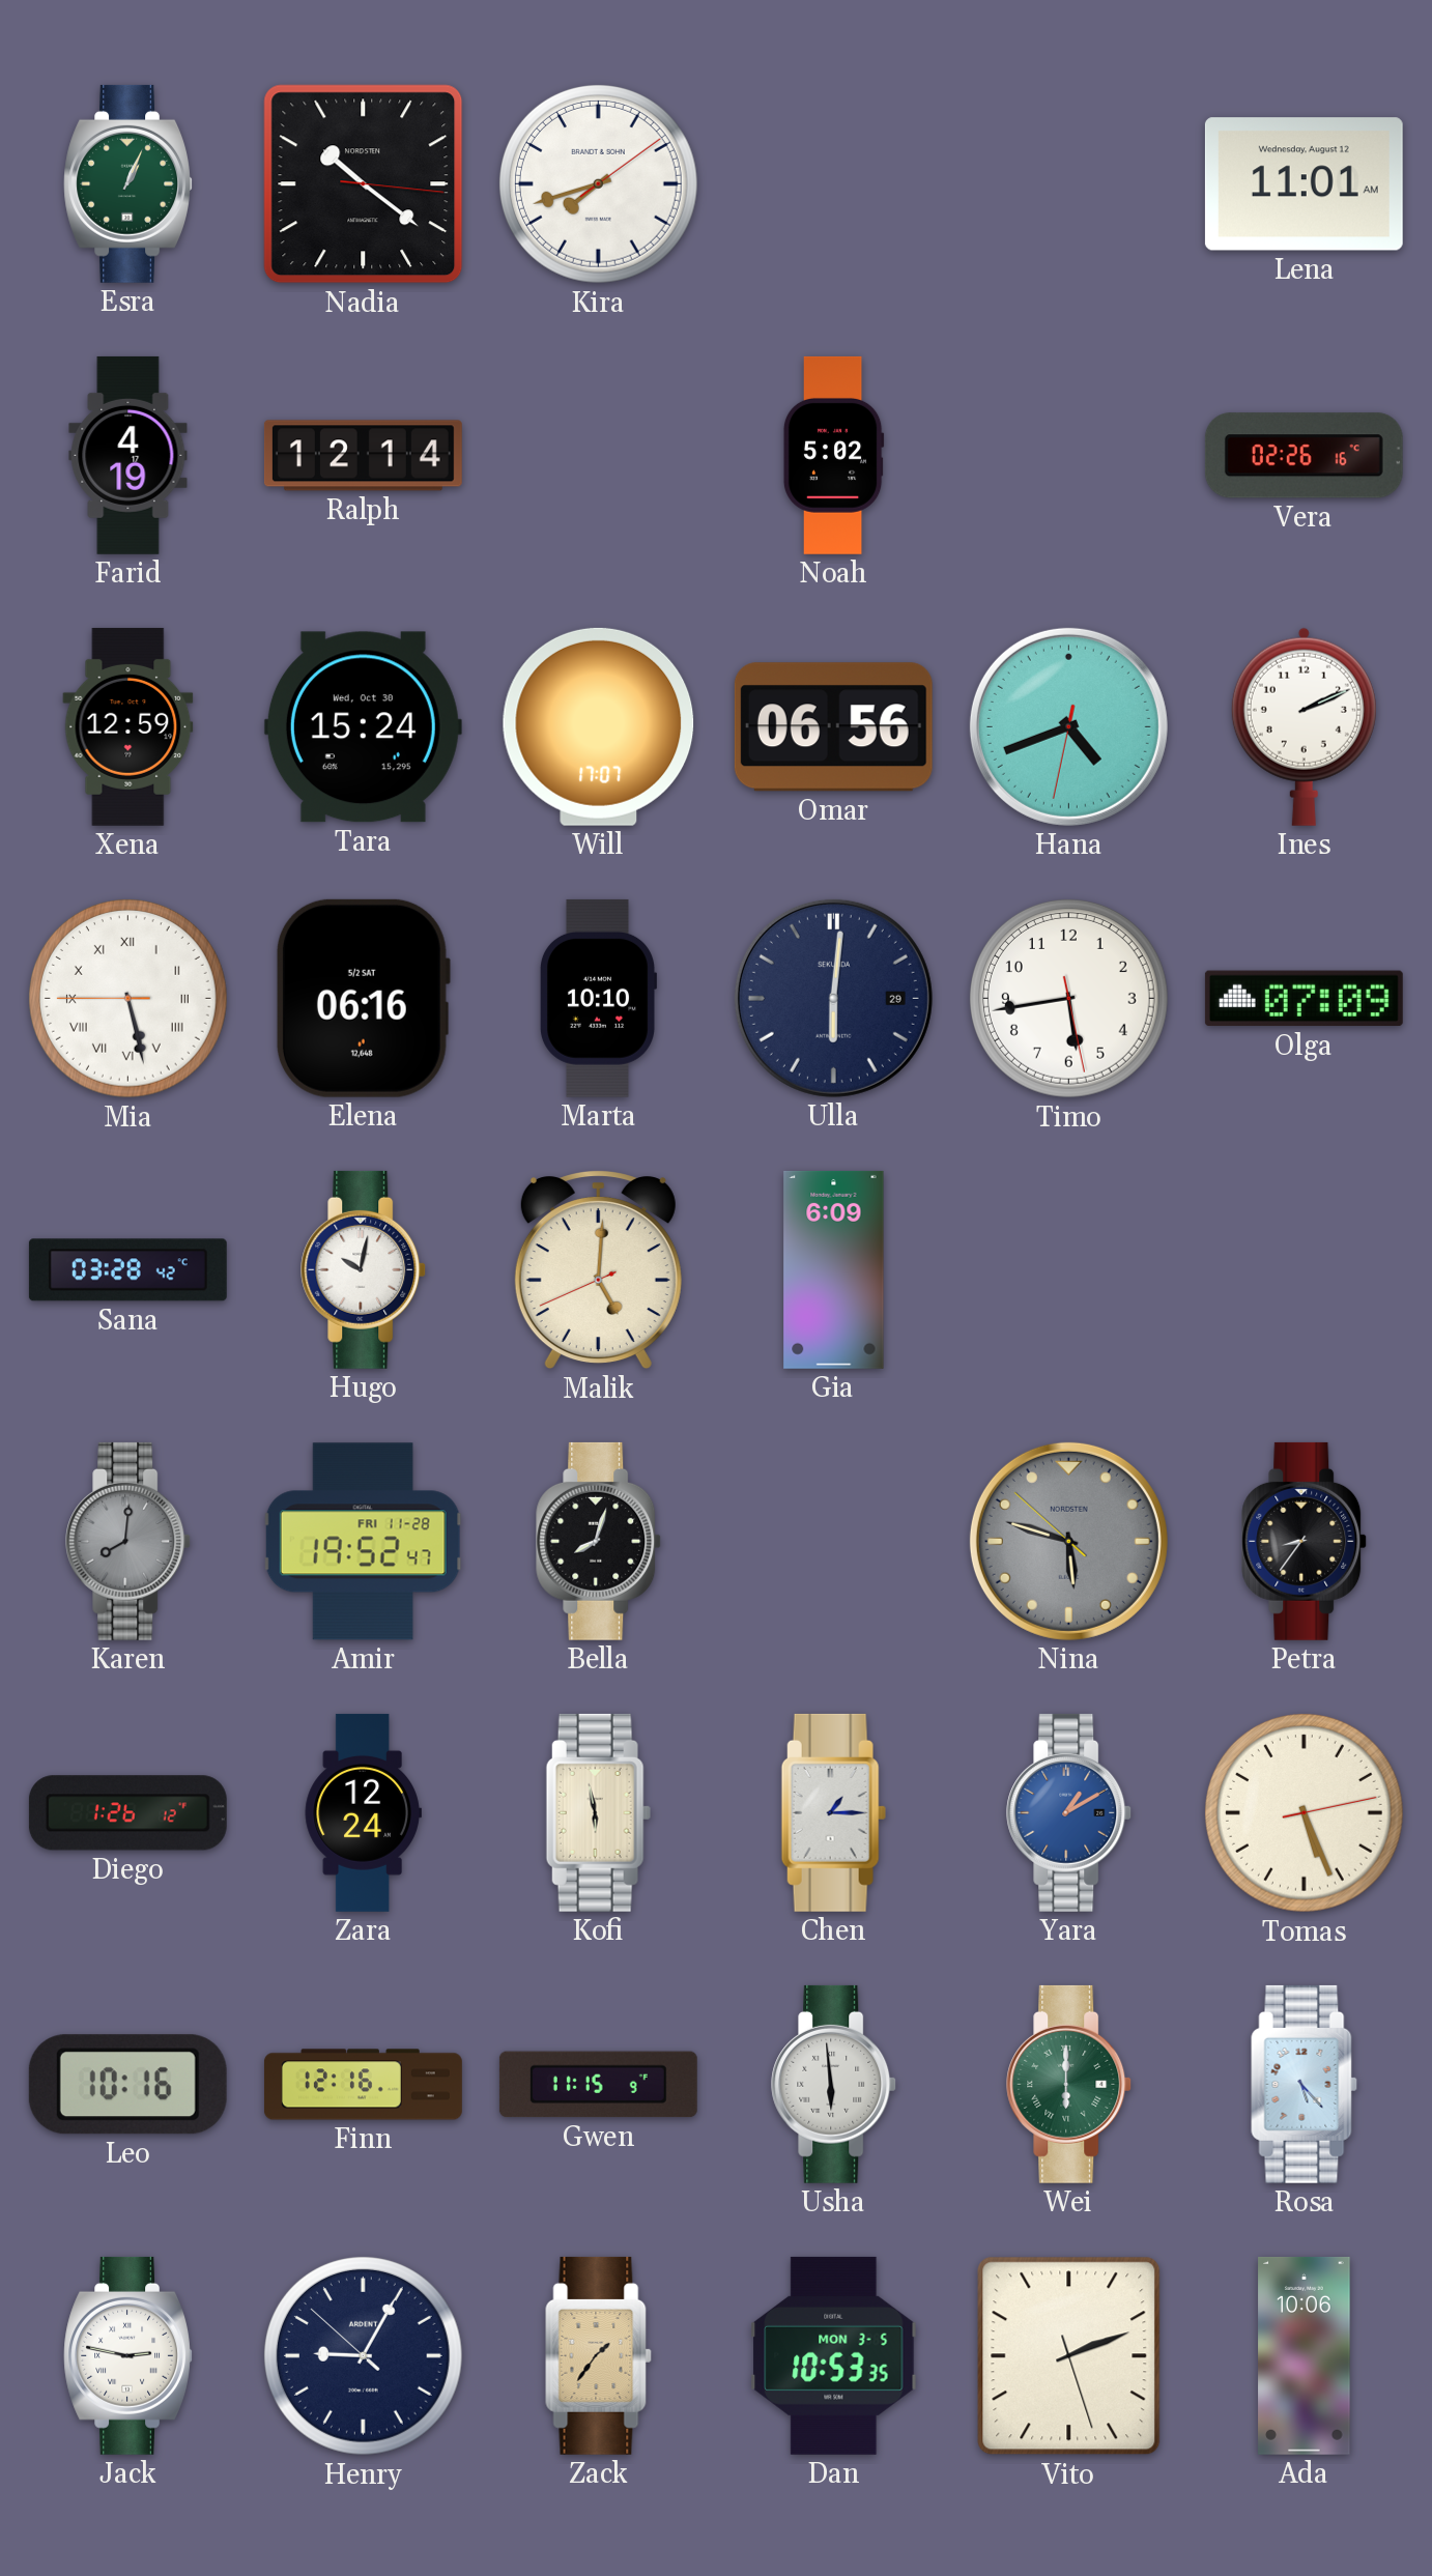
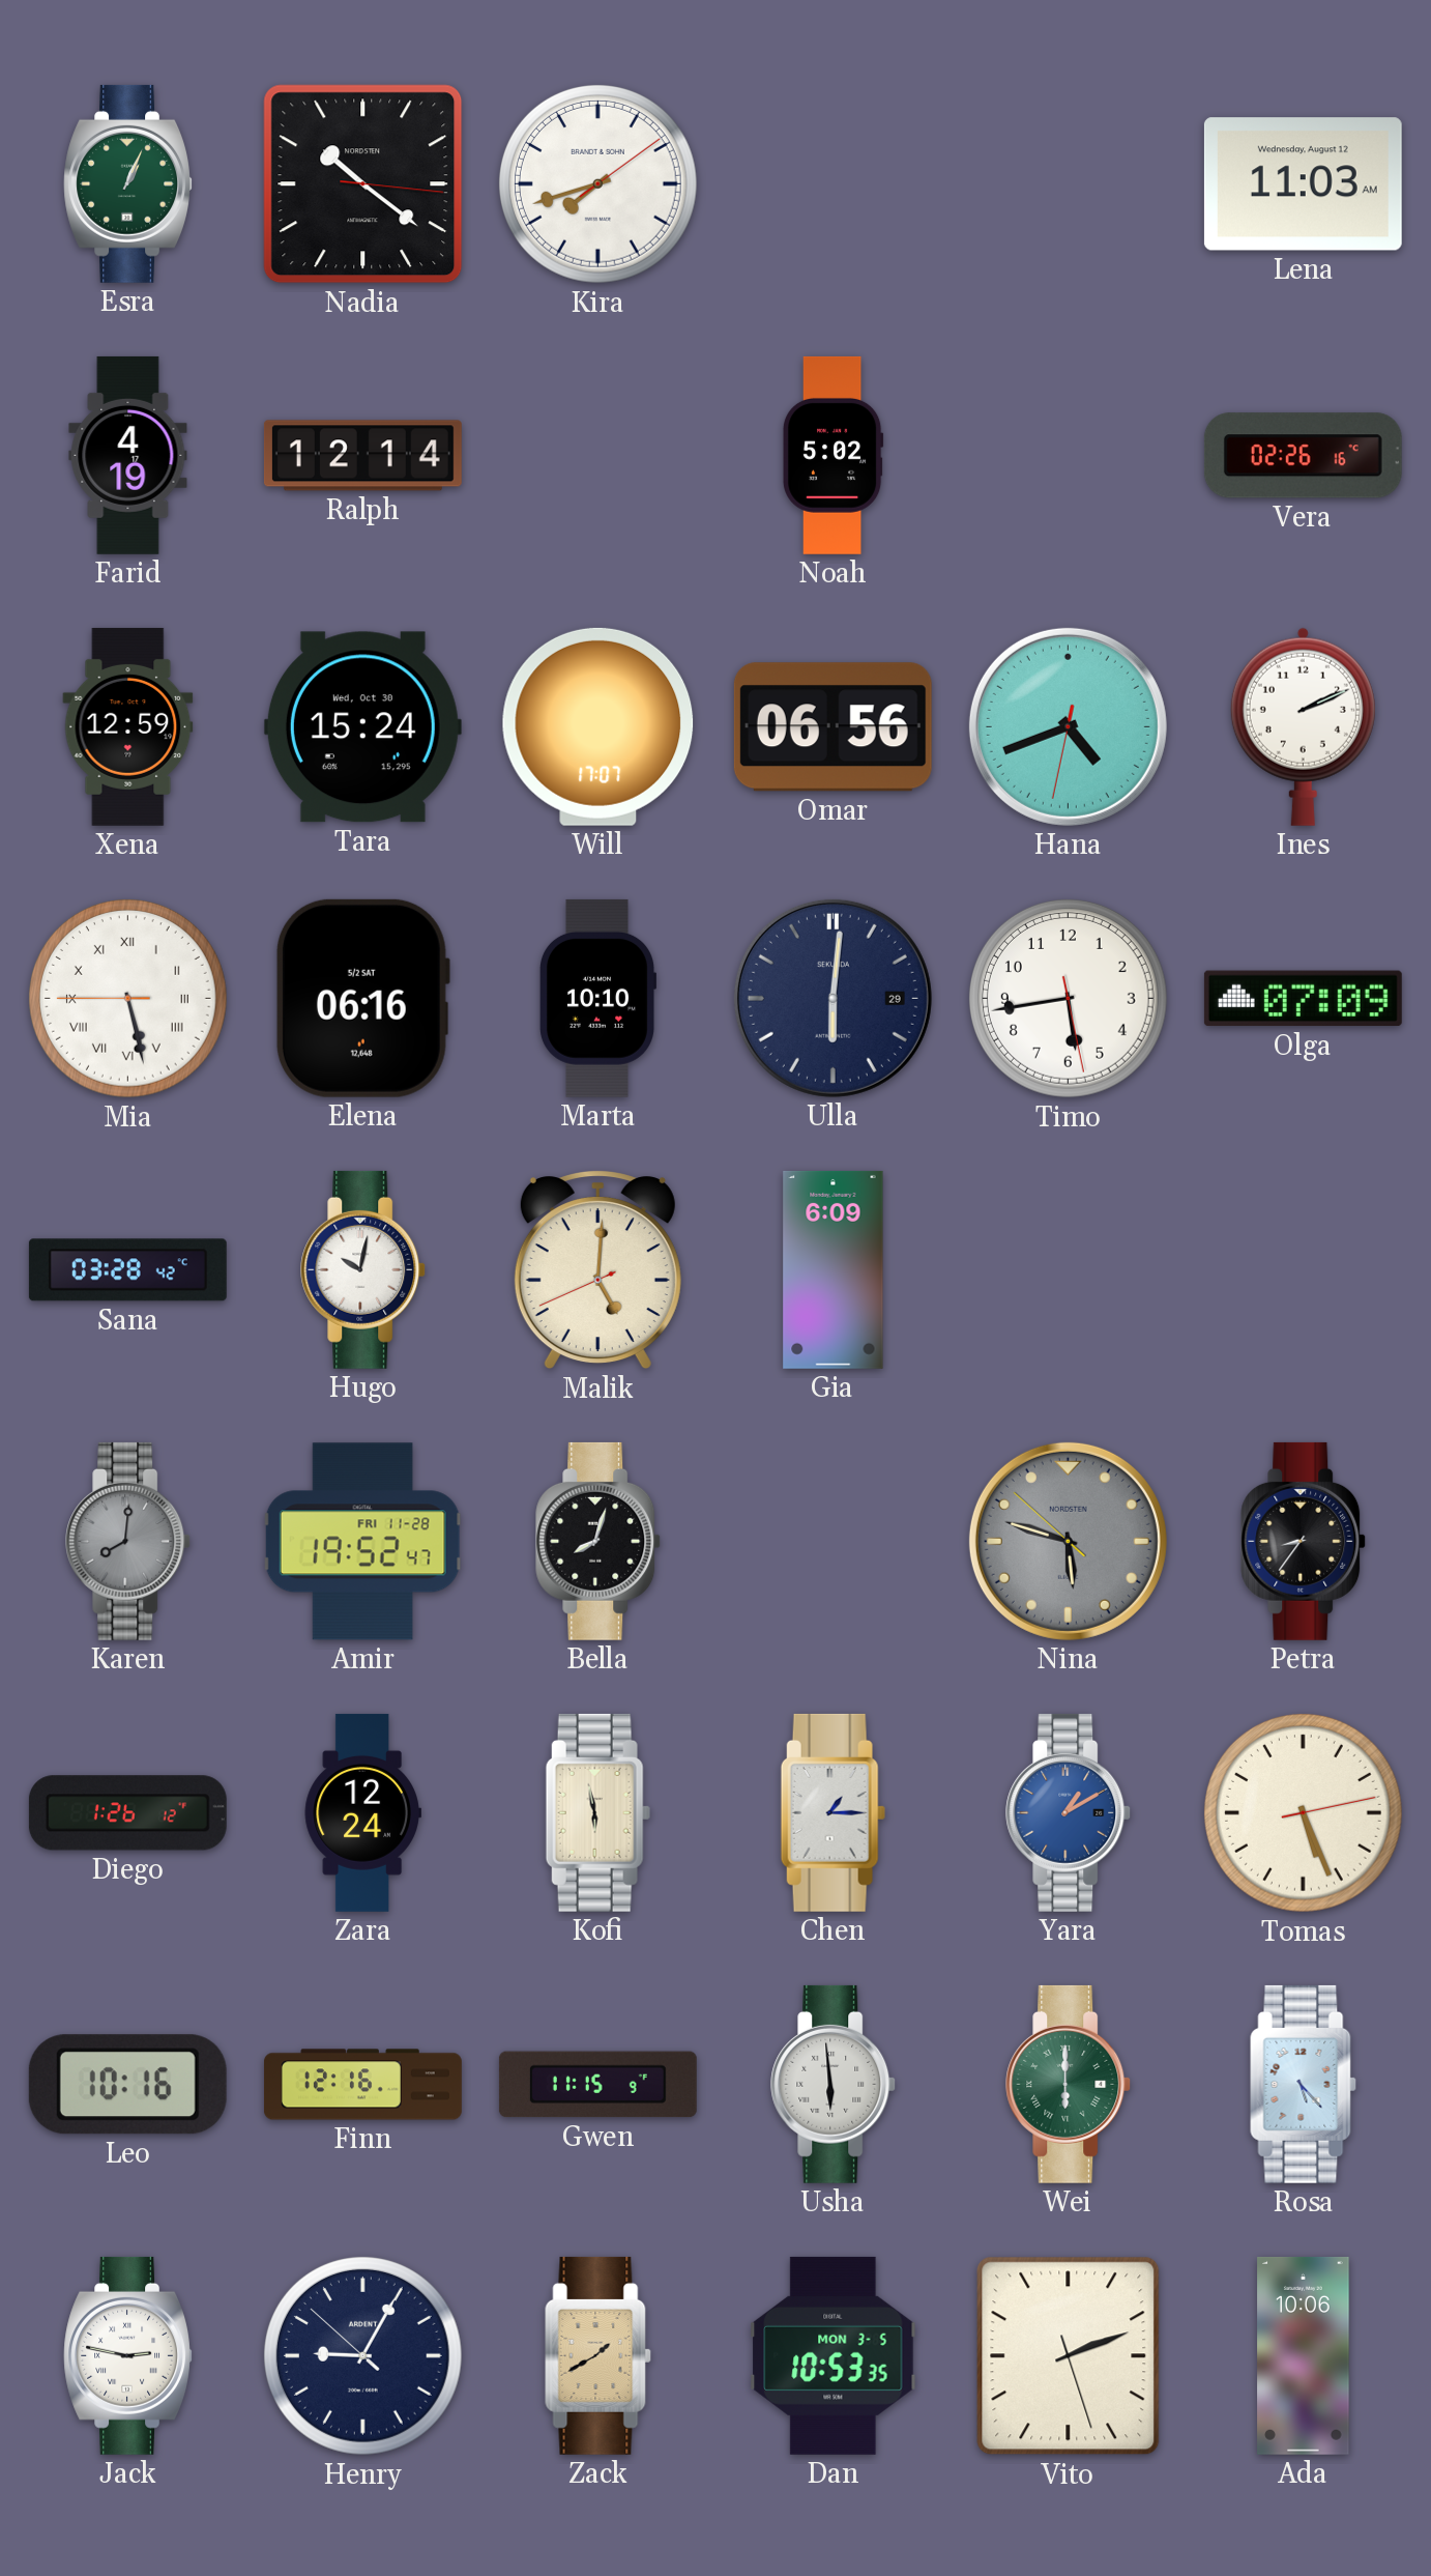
Lena: 11:01 -> 11:03
Zack: 1:36 -> 1:40
